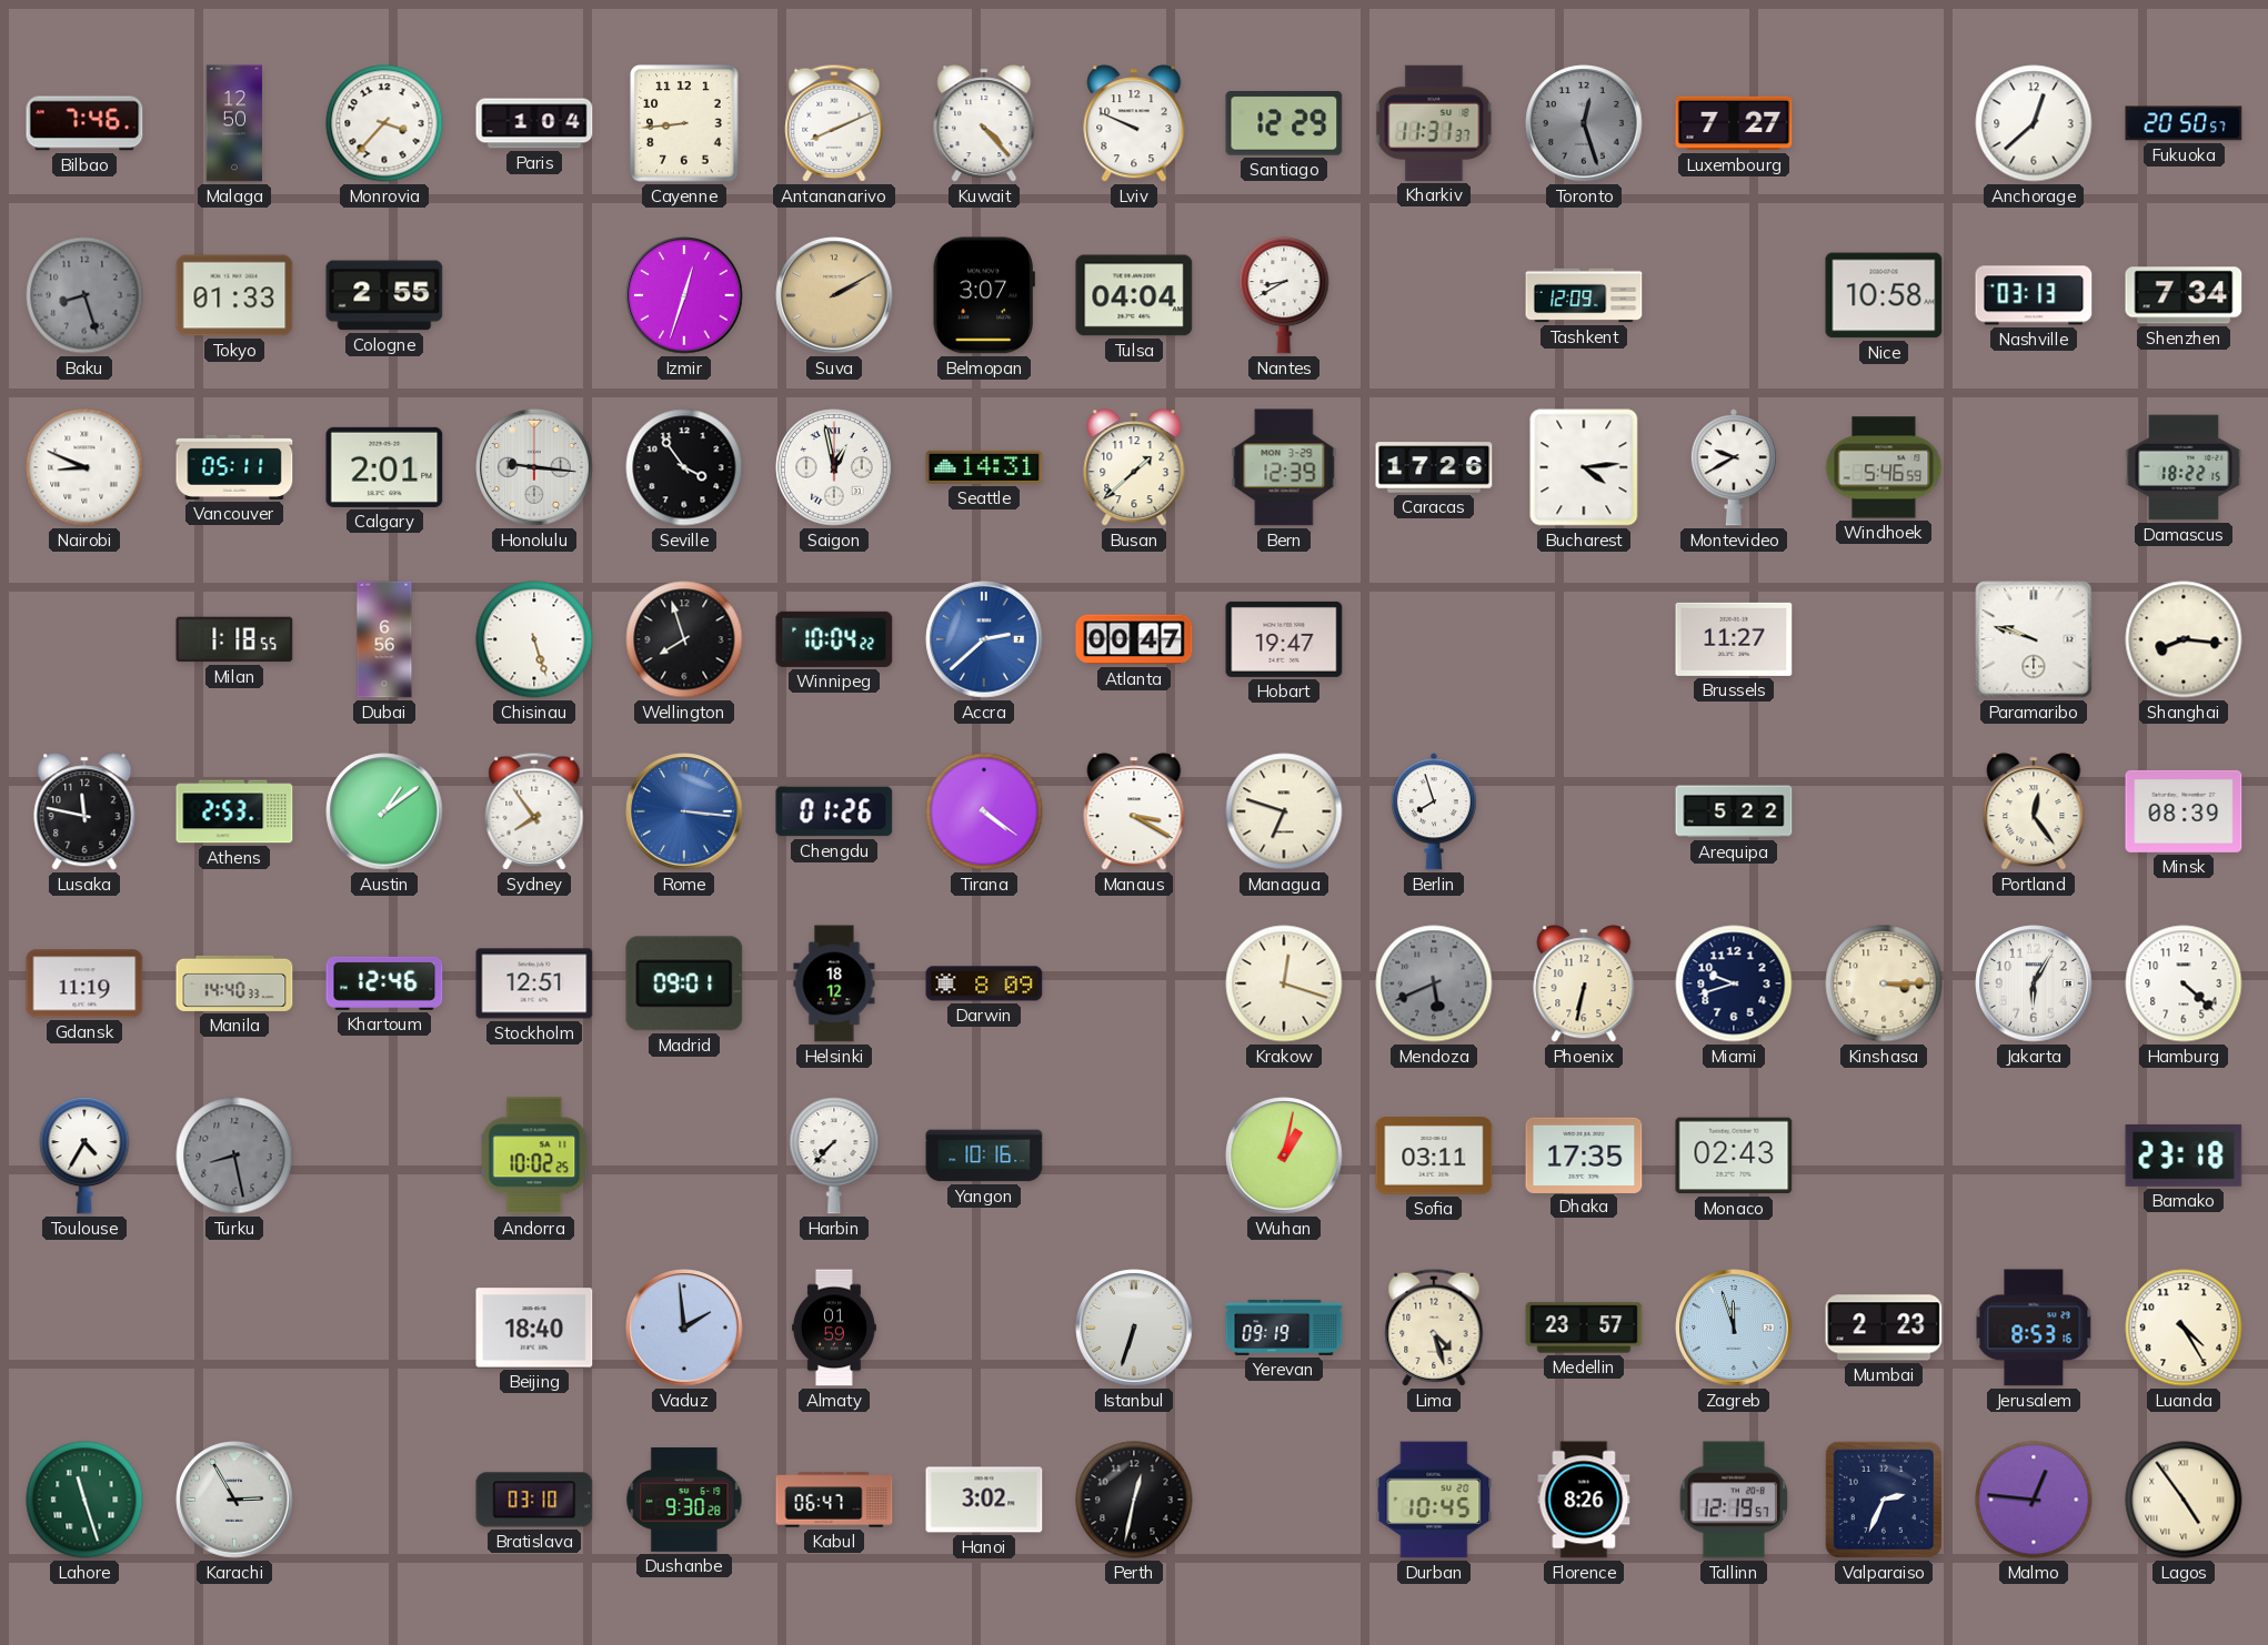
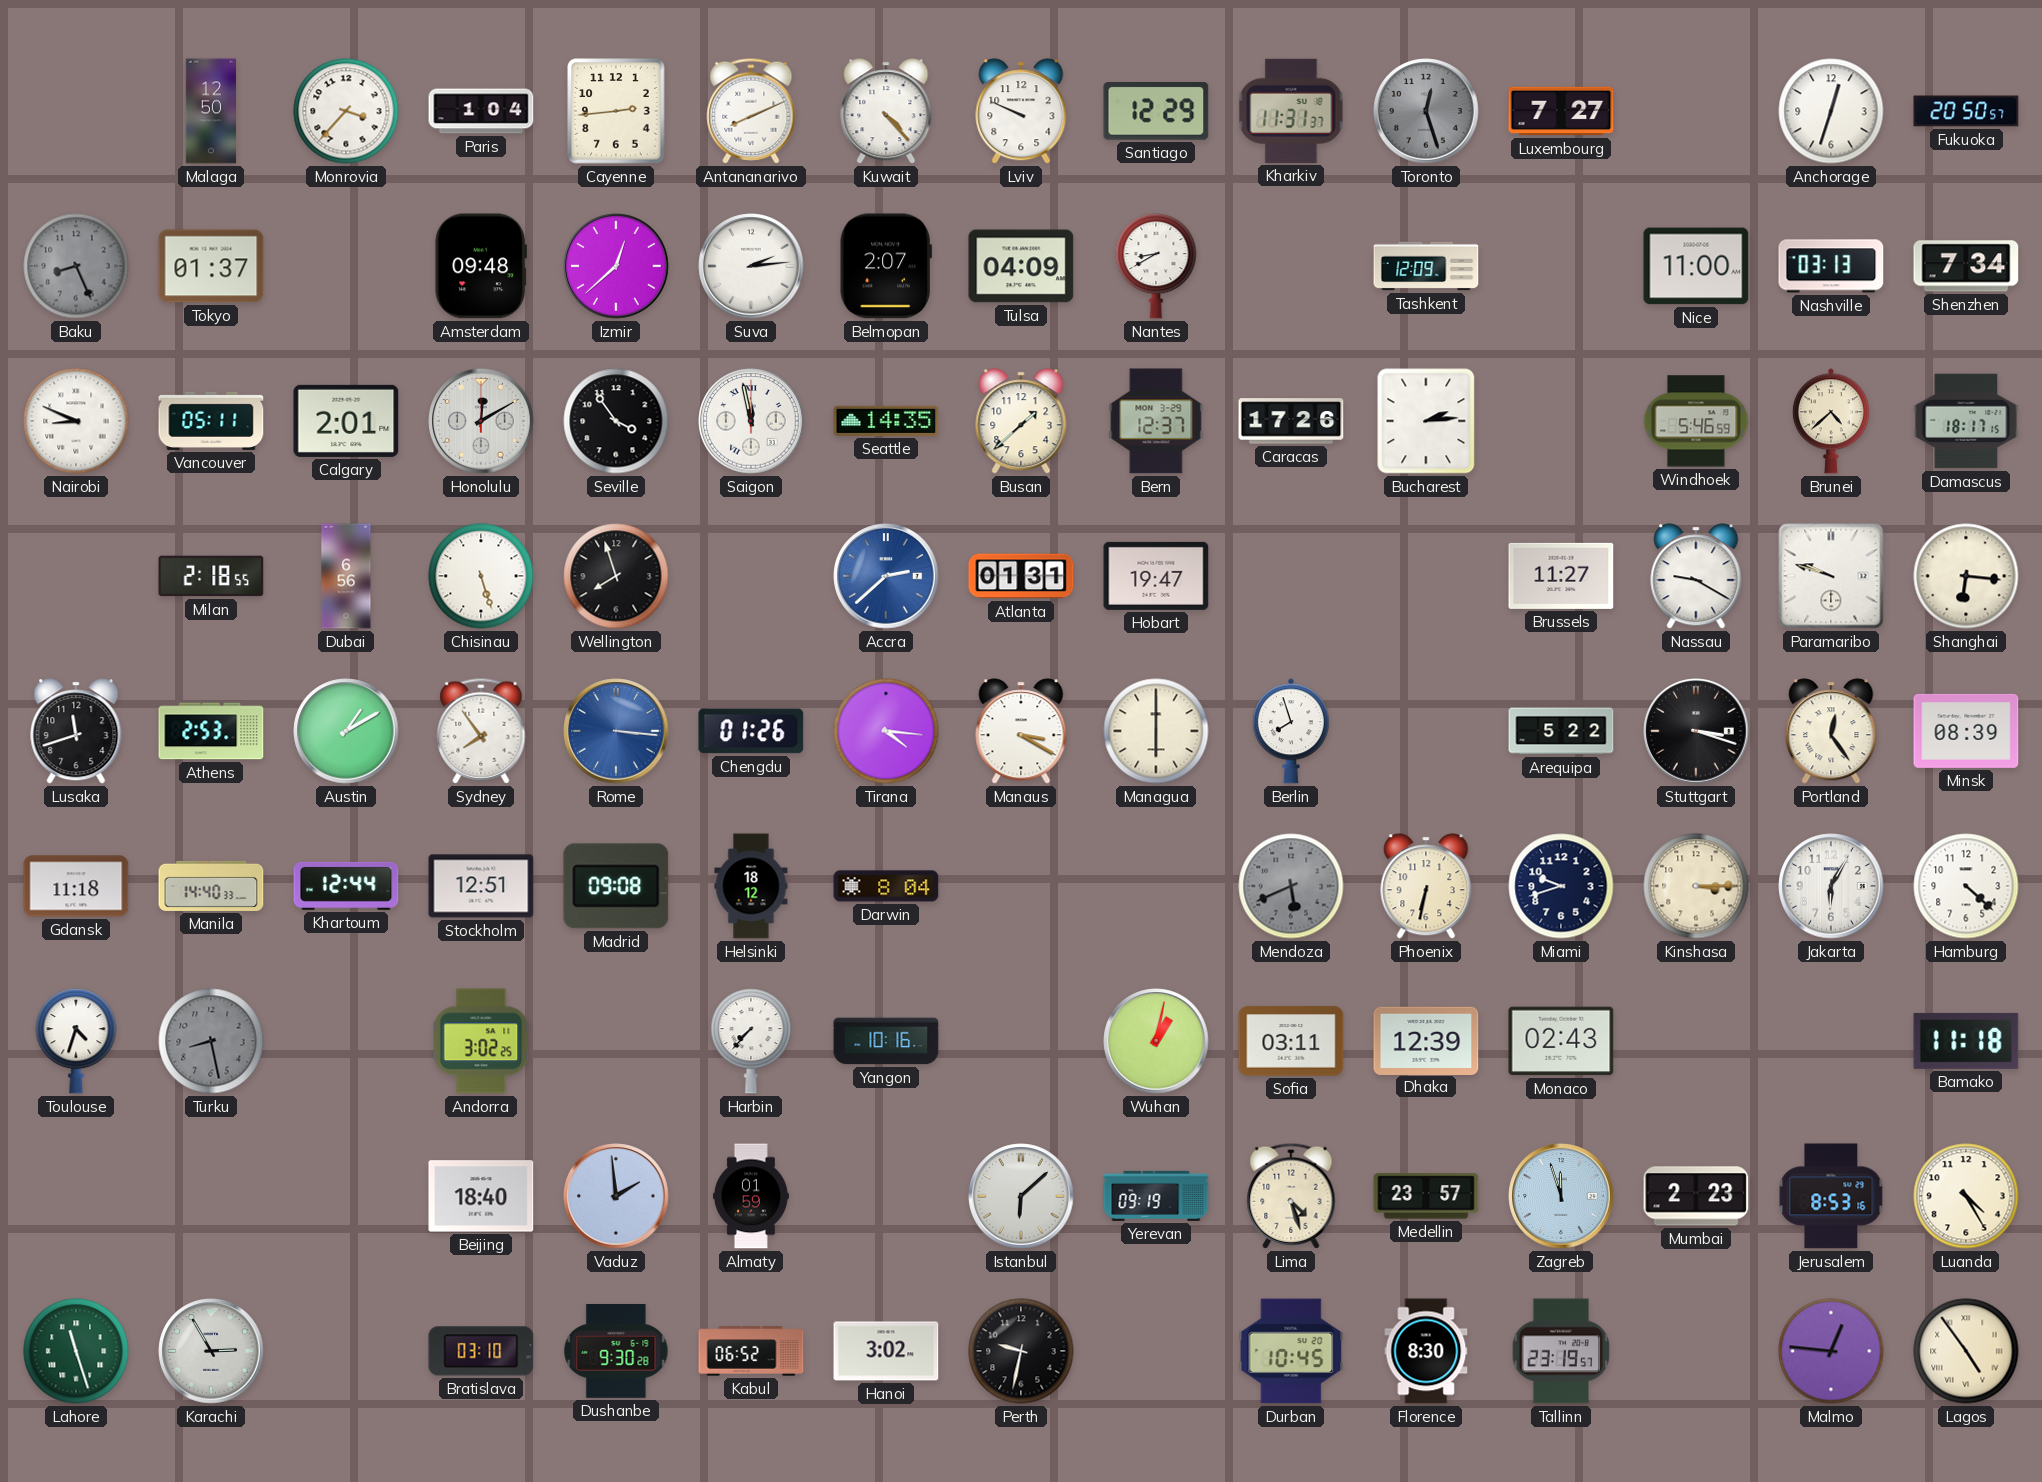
Bilbao: 7:46 -> none
Cayenne: 8:44 -> 2:44
Anchorage: 12:38 -> 12:33
Baku: 8:27 -> 8:26
Tokyo: 01:33 -> 01:37
Cologne: 2:55 -> none
Amsterdam: none -> 09:48
Izmir: 12:33 -> 12:38
Suva: 2:10 -> 2:14
Suva dial: champagne -> white
Belmopan: 3:07 -> 2:07
Tulsa: 04:04 -> 04:09
Nice: 10:58 -> 11:00
Honolulu: 9:16 -> 12:10
Saigon: 12:58 -> 11:58
Seattle: 14:31 -> 14:35
Bern: 12:39 -> 12:37
Bucharest: 4:14 -> 2:14
Montevideo: 9:40 -> none
Brunei: none -> 4:38
Damascus: 18:22 -> 18:17
Milan: 1:18 -> 2:18
Winnipeg: 10:04 -> none
Atlanta: 00:47 -> 01:31
Nassau: none -> 9:20
Shanghai: 8:16 -> 6:16
Lusaka: 11:47 -> 11:42
Austin: 1:09 -> 1:10
Tirana: 4:21 -> 4:16
Managua: 6:48 -> 6:00
Stuttgart: none -> 3:18
Gdansk: 11:19 -> 11:18
Khartoum: 12:46 -> 12:44
Madrid: 09:01 -> 09:08
Darwin: 8:09 -> 8:04
Krakow: 12:18 -> none
Toulouse: 4:35 -> 4:33
Andorra: 10:02 -> 3:02
Dhaka: 17:35 -> 12:39
Bamako: 23:18 -> 11:18
Istanbul: 6:33 -> 6:08
Kabul: 06:47 -> 06:52
Perth: 12:32 -> 9:32
Florence: 8:26 -> 8:30
Tallinn: 12:19 -> 23:19
Valparaiso: 2:34 -> none
